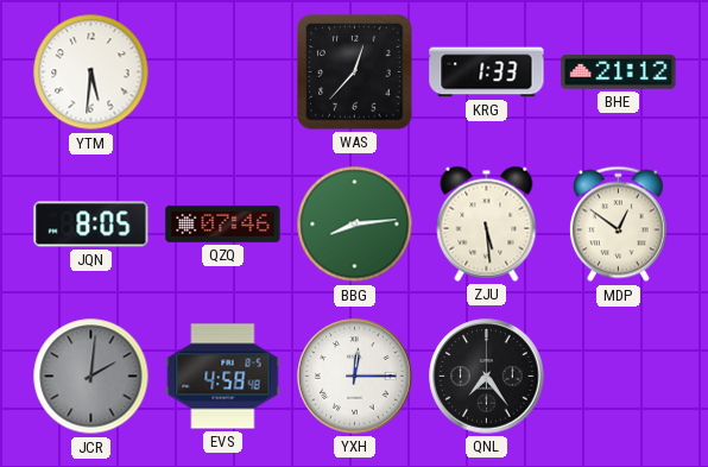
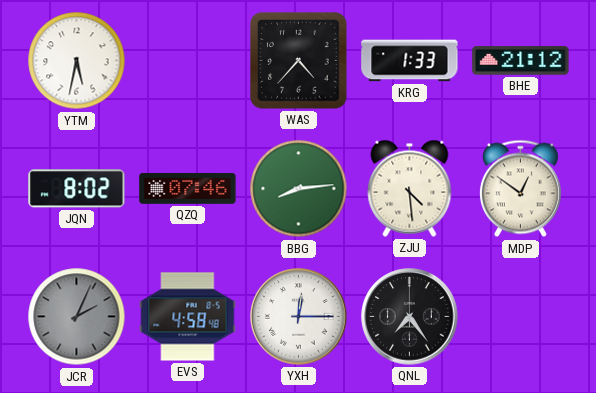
YTM: 5:31 -> 5:32
WAS: 12:37 -> 4:37
JQN: 8:05 -> 8:02
ZJU: 5:29 -> 4:29
JCR: 2:01 -> 2:04
